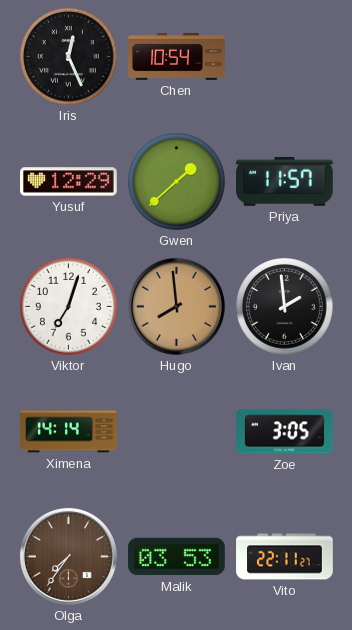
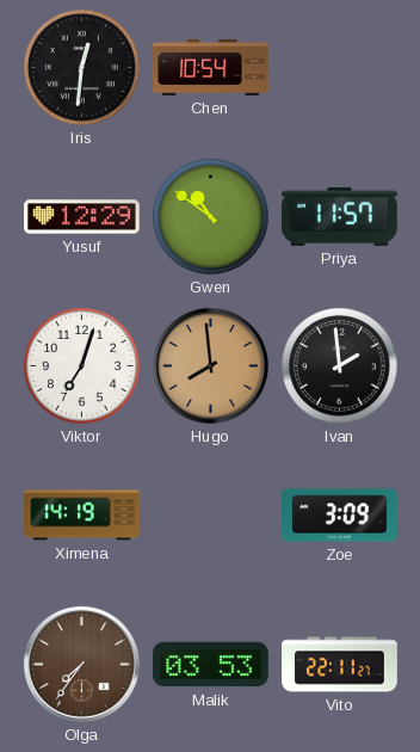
Iris: 12:26 -> 12:31
Gwen: 1:38 -> 10:51
Ximena: 14:14 -> 14:19
Zoe: 3:05 -> 3:09
